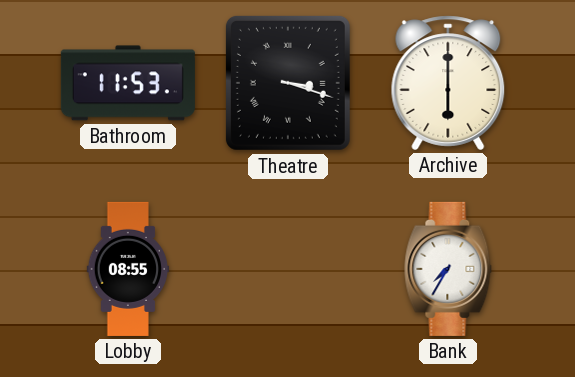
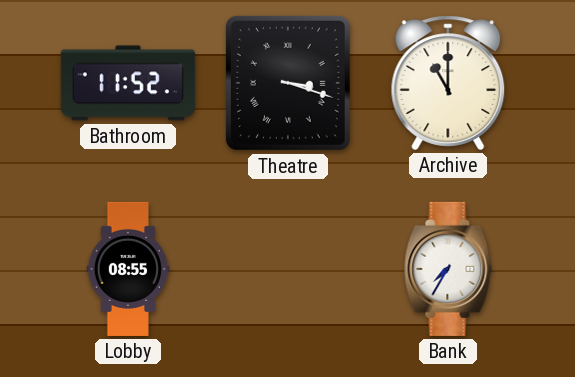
Bathroom: 11:53 -> 11:52
Archive: 6:00 -> 11:00
